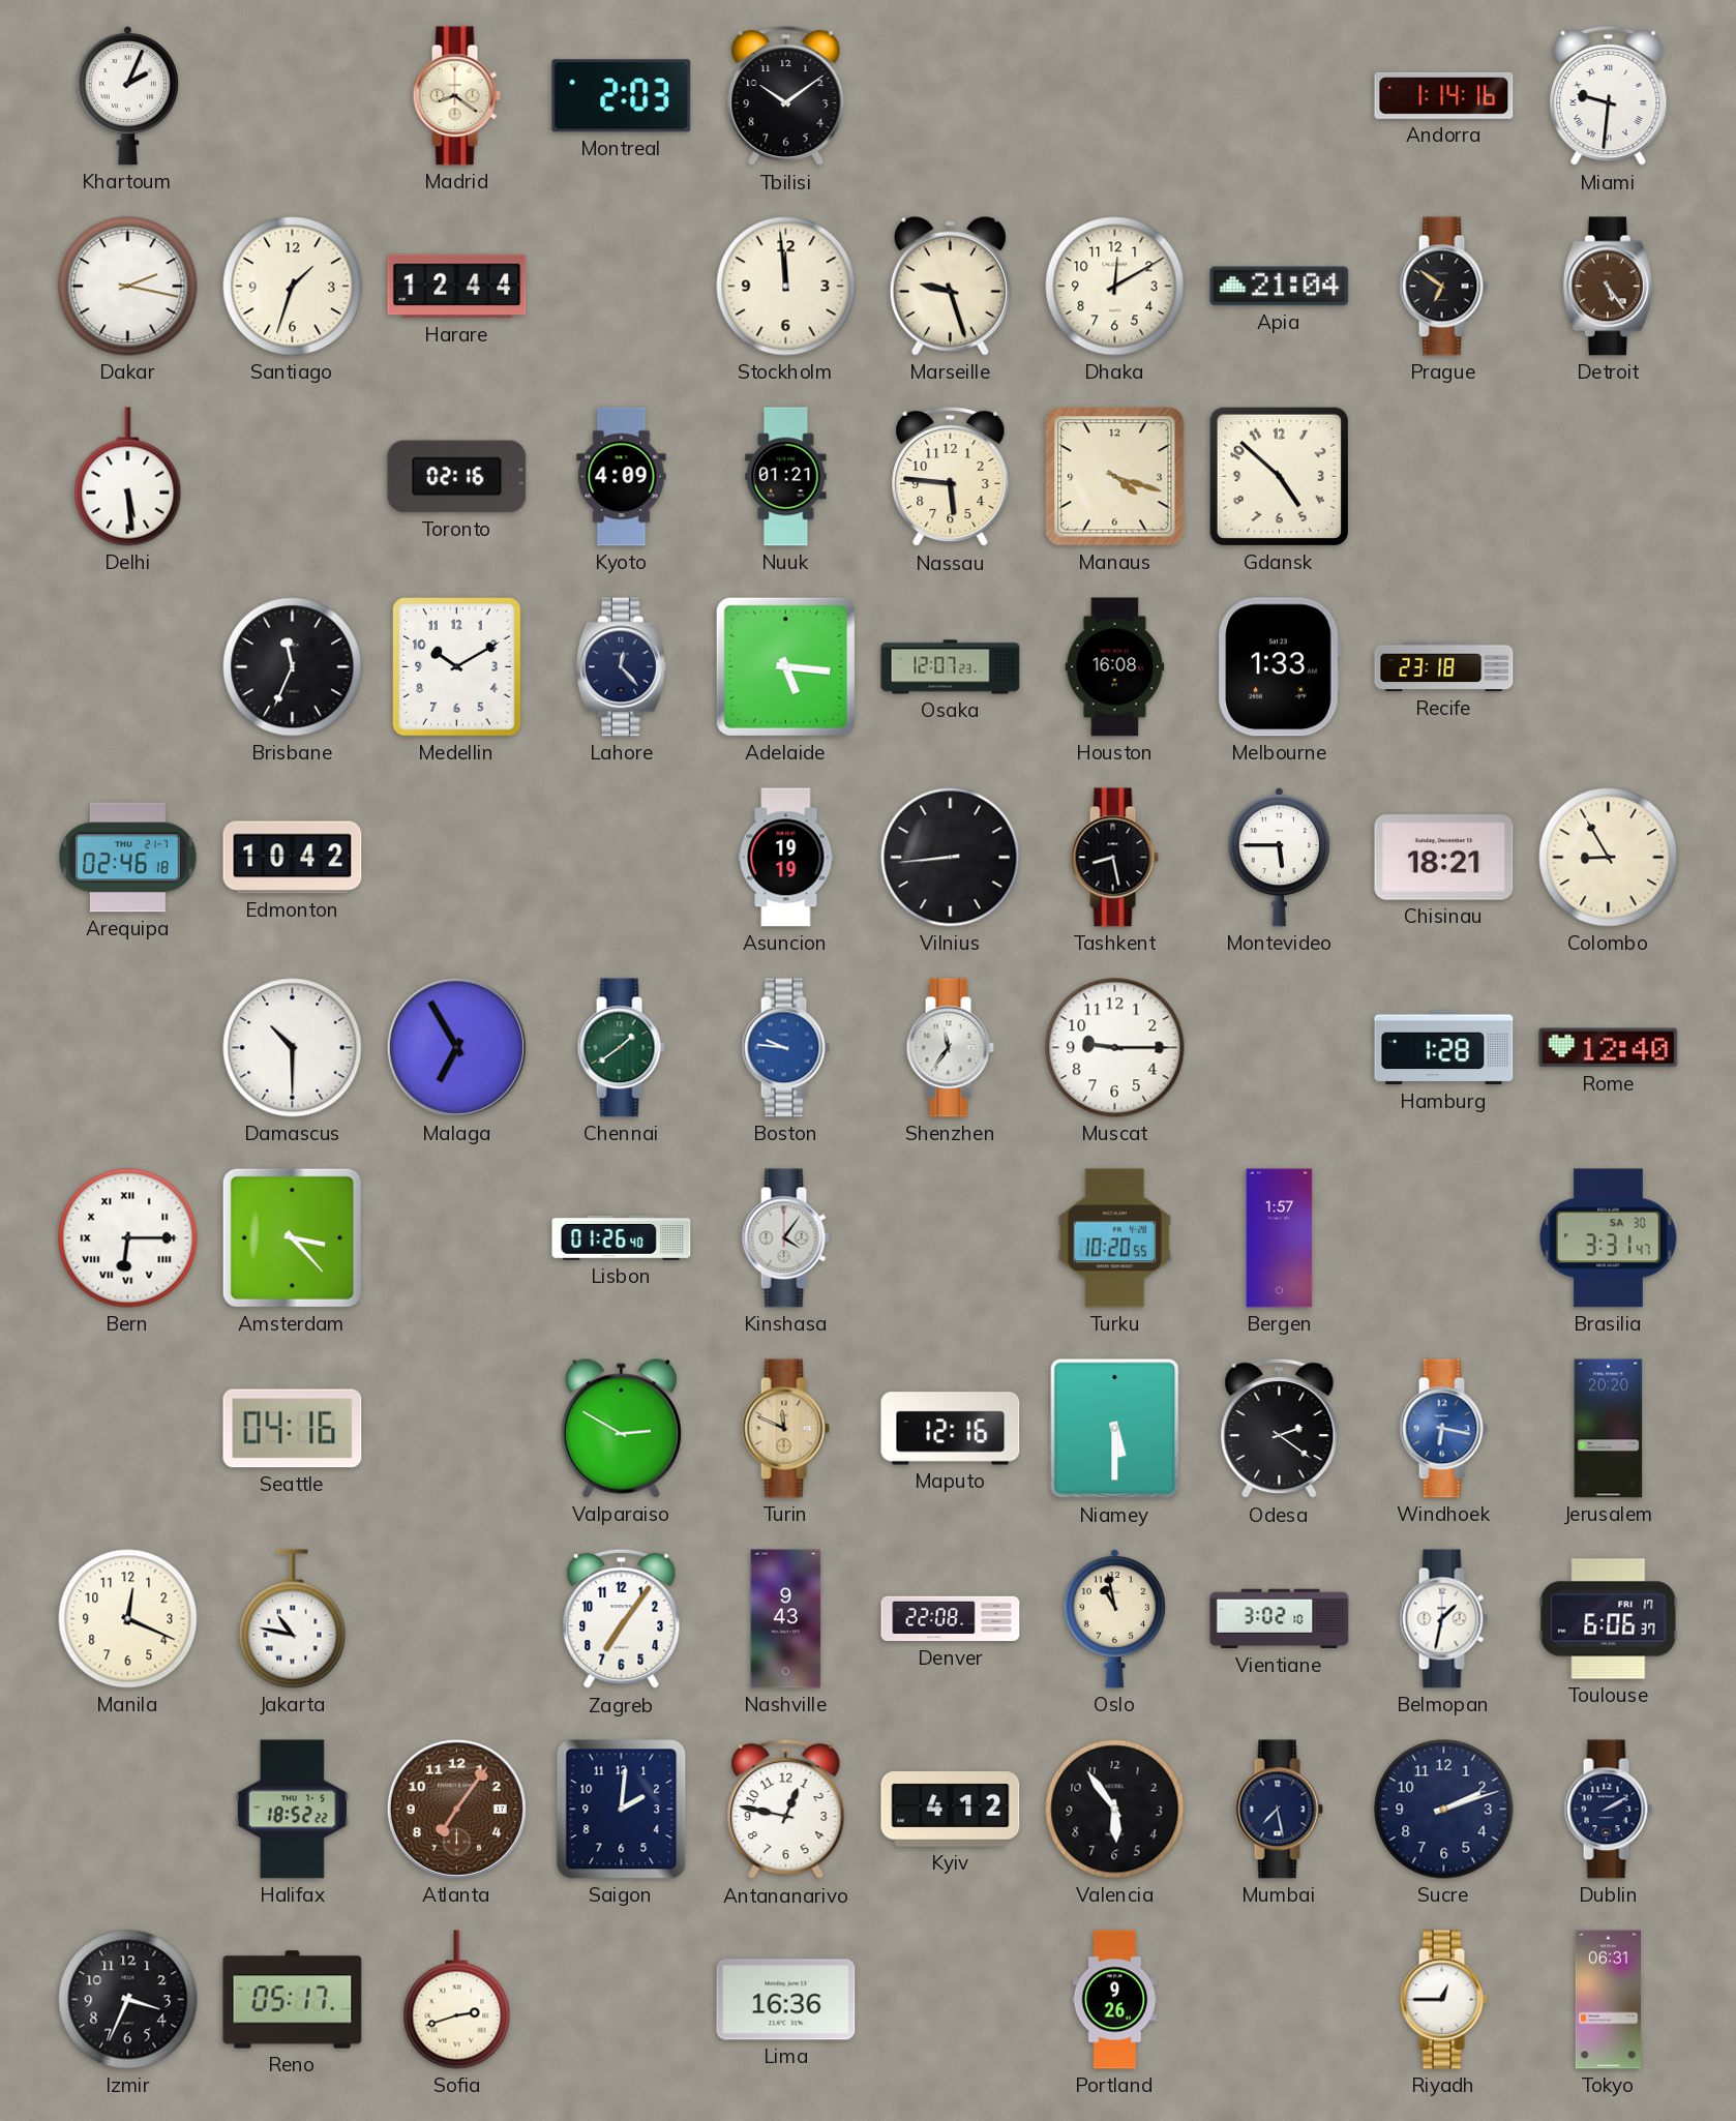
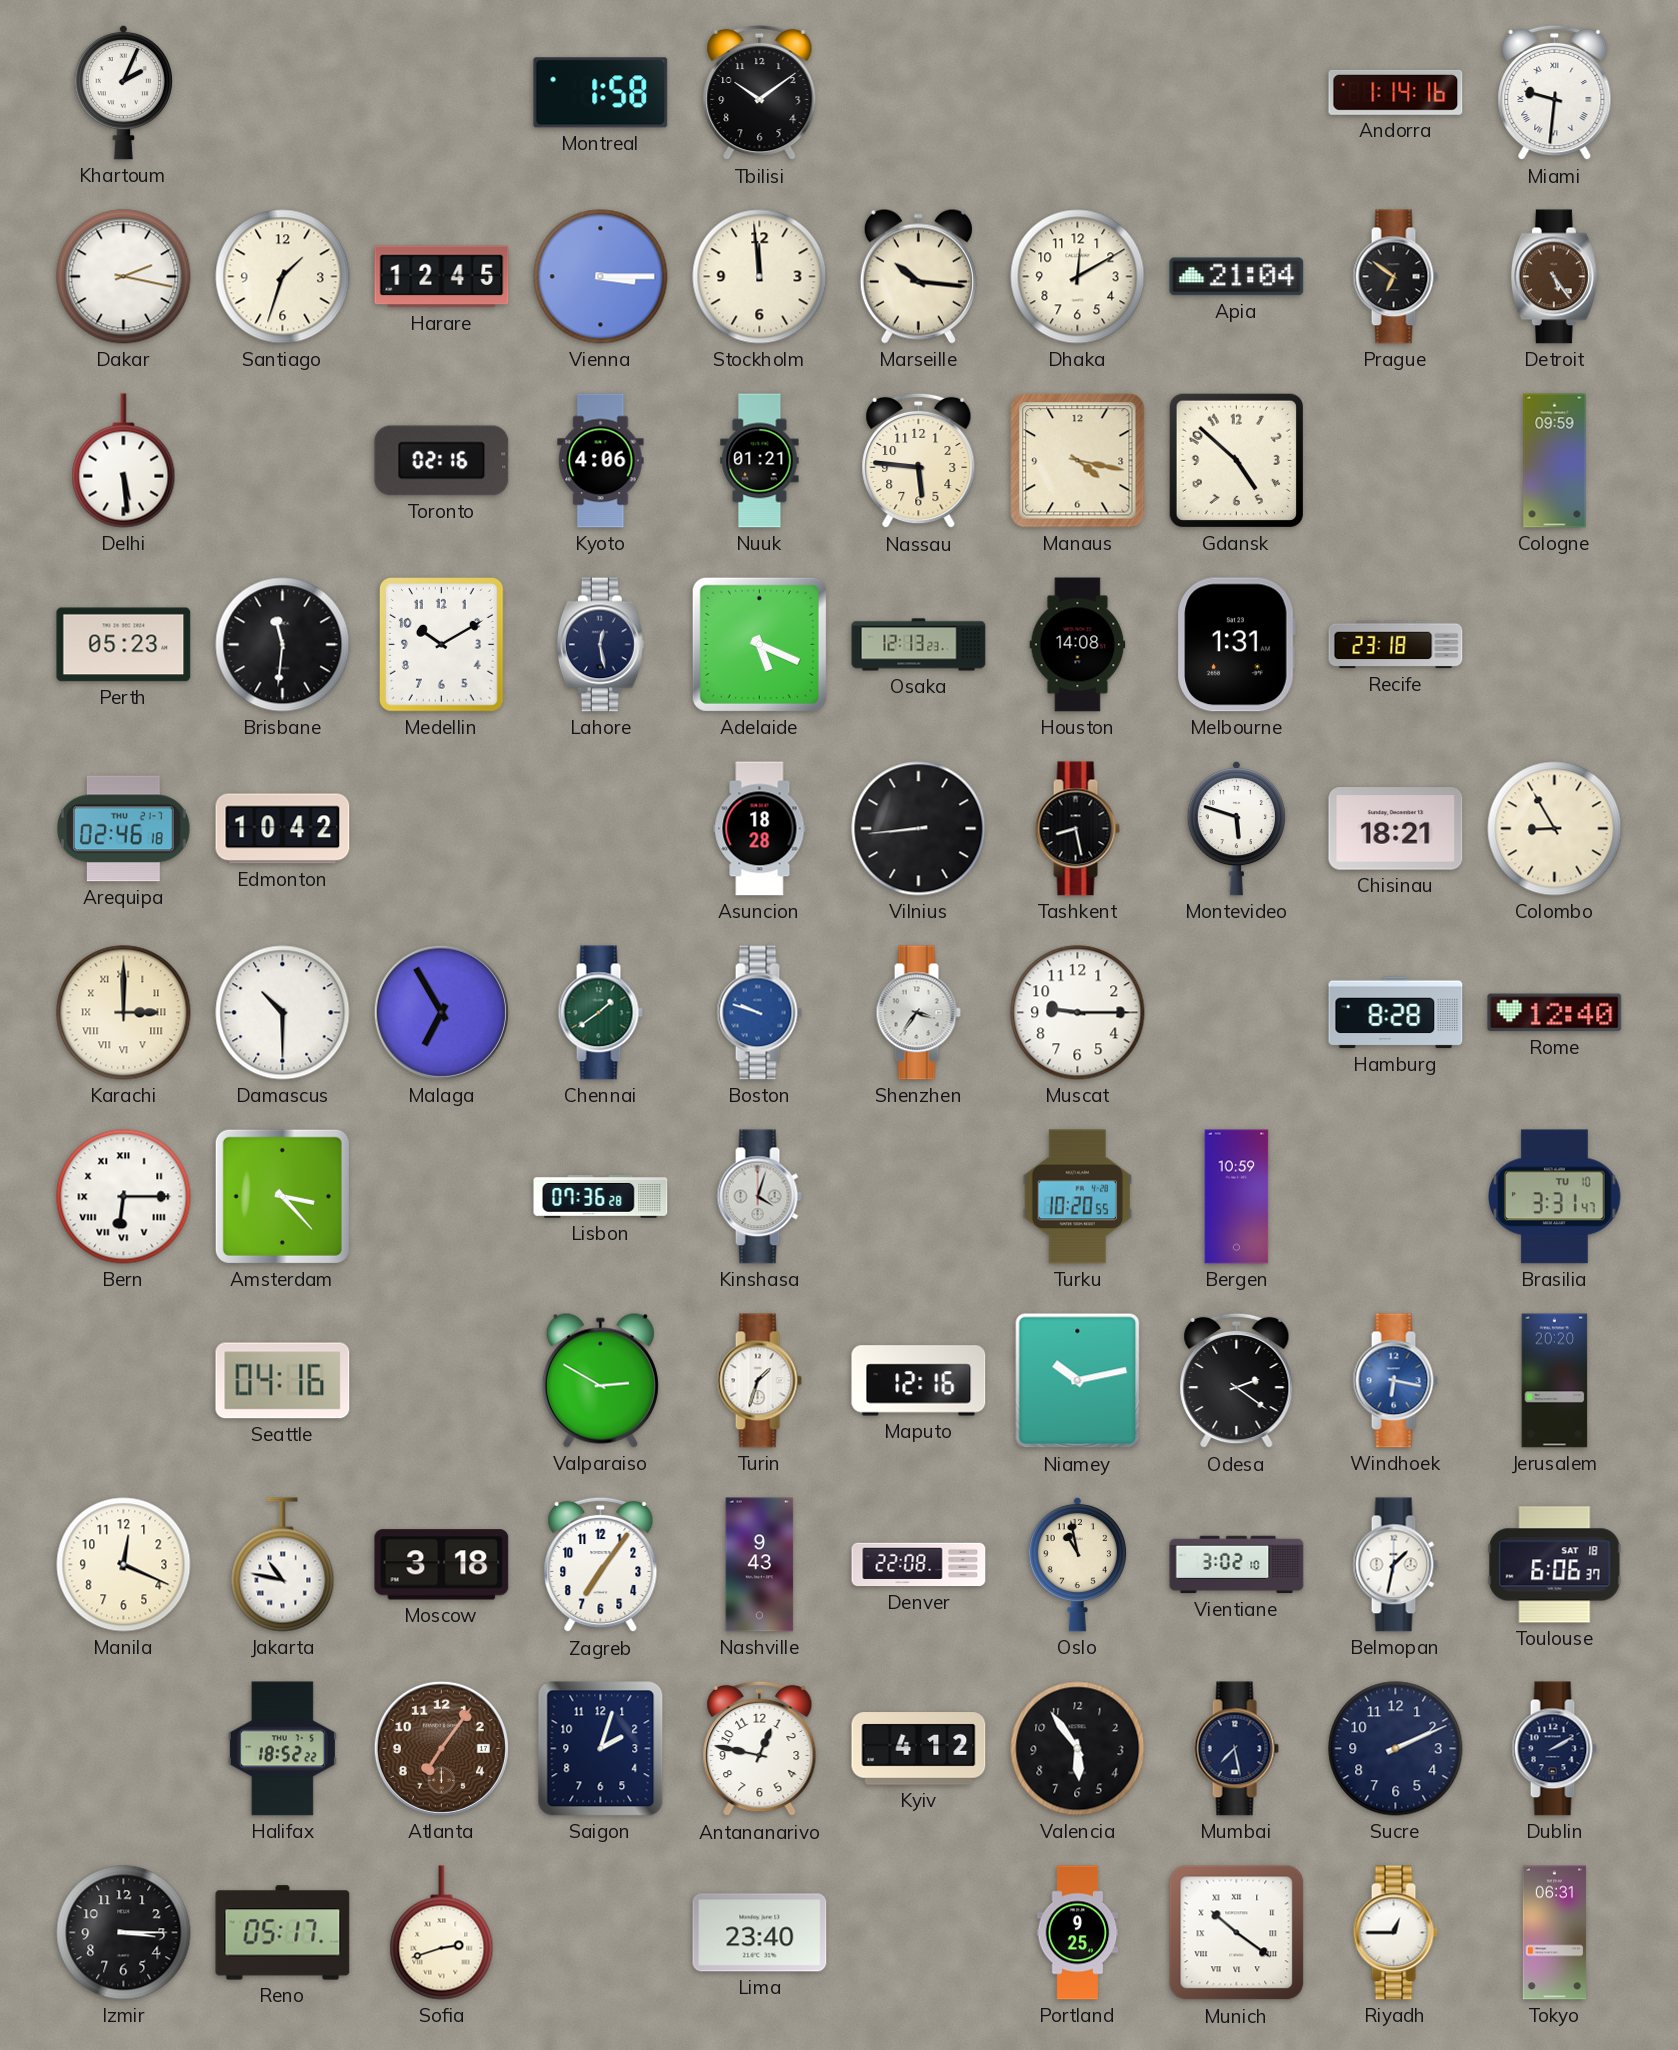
Madrid: 8:21 -> none
Montreal: 2:03 -> 1:58
Harare: 12:44 -> 12:45
Vienna: none -> 3:15
Marseille: 9:27 -> 10:16
Kyoto: 4:09 -> 4:06
Manaus: 4:18 -> 4:17
Cologne: none -> 09:59
Perth: none -> 05:23
Brisbane: 11:34 -> 11:31
Lahore: 12:23 -> 12:28
Adelaide: 5:16 -> 5:19
Osaka: 12:07 -> 12:13
Houston: 16:08 -> 14:08
Melbourne: 1:33 -> 1:31
Asuncion: 19:19 -> 18:28
Montevideo: 5:45 -> 5:48
Karachi: none -> 3:00
Boston: 9:46 -> 9:48
Shenzhen: 11:36 -> 3:36
Hamburg: 1:28 -> 8:28
Lisbon: 01:26 -> 07:36
Kinshasa: 4:06 -> 4:03
Bergen: 1:57 -> 10:59
Brasilia date: SA 30 -> TU 10
Turin: 11:49 -> 1:33
Turin dial: champagne -> white
Niamey: 5:30 -> 10:13
Moscow: none -> 3:18
Toulouse date: FRI 17 -> SAT 18
Saigon: 2:01 -> 2:03
Sucre: 2:12 -> 2:11
Izmir: 3:34 -> 3:15
Lima: 16:36 -> 23:40
Portland: 9:26 -> 9:25
Munich: none -> 10:21
